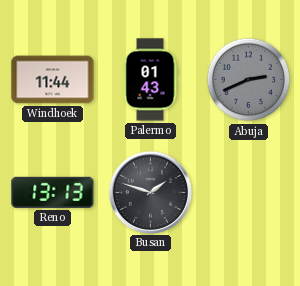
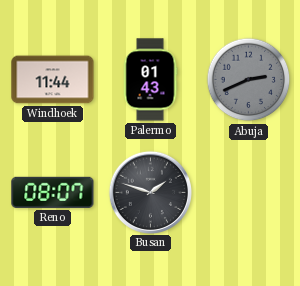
Reno: 13:13 -> 08:07
